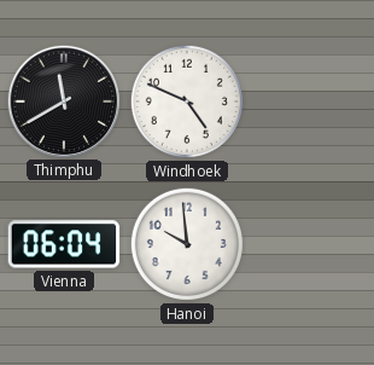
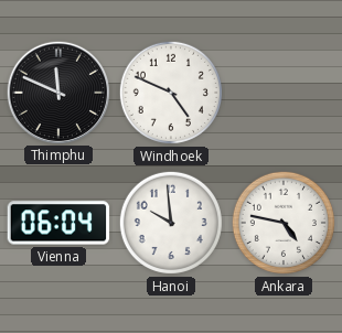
Thimphu: 11:40 -> 11:49
Ankara: none -> 4:47
